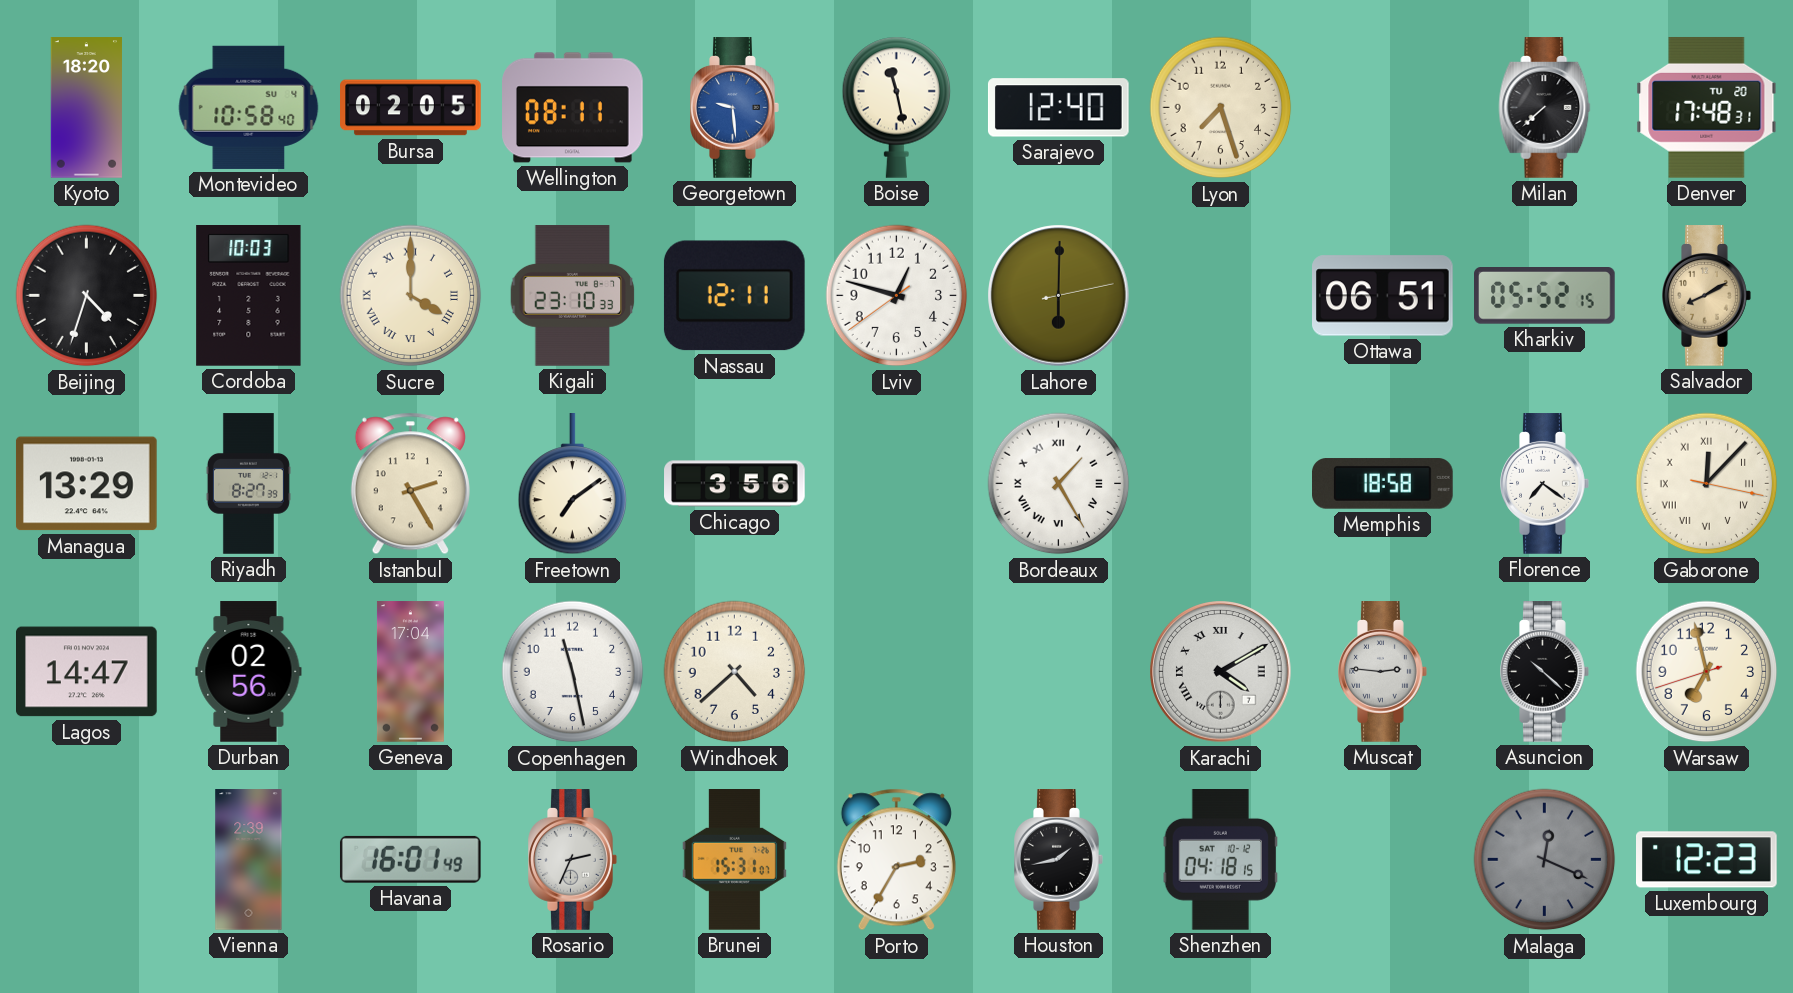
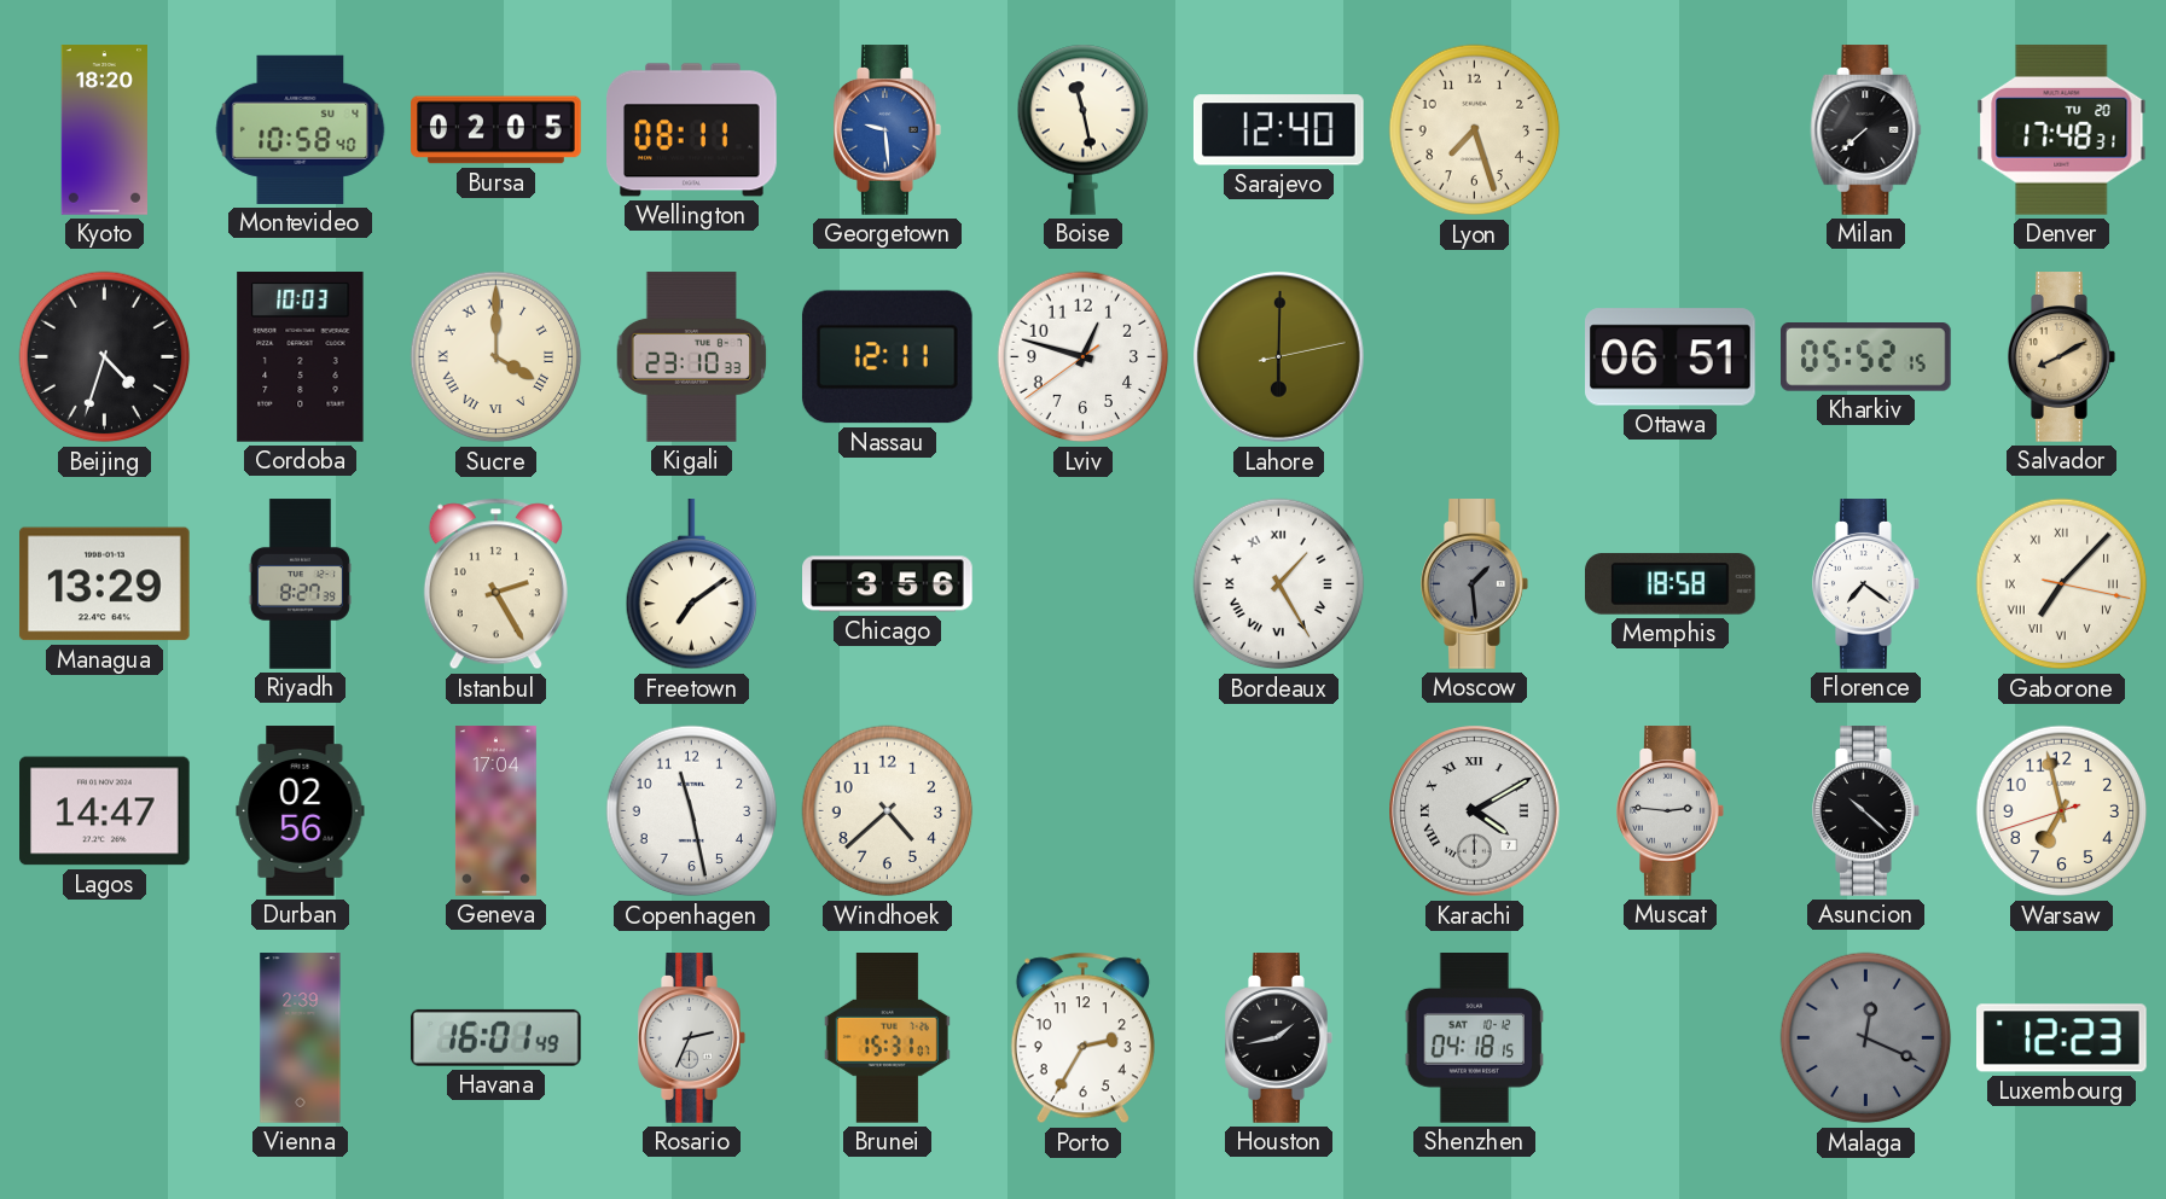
Moscow: none -> 1:29
Gaborone: 12:07 -> 7:07
